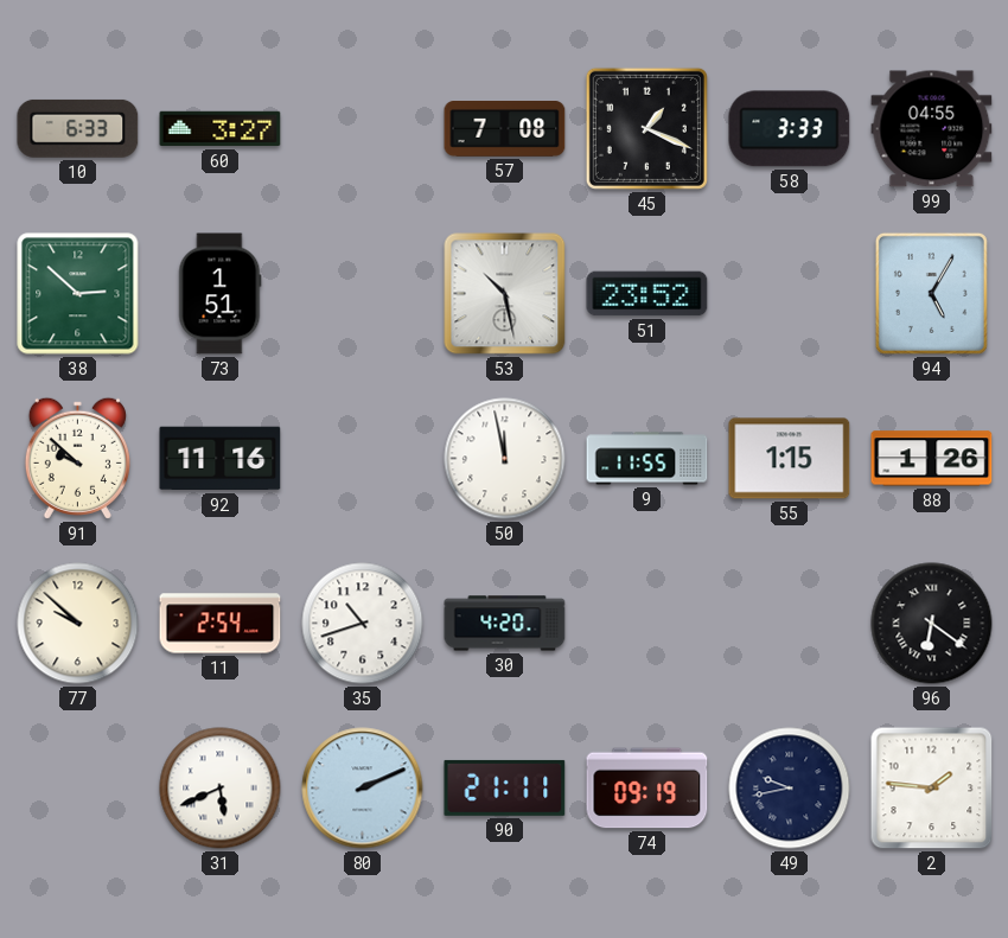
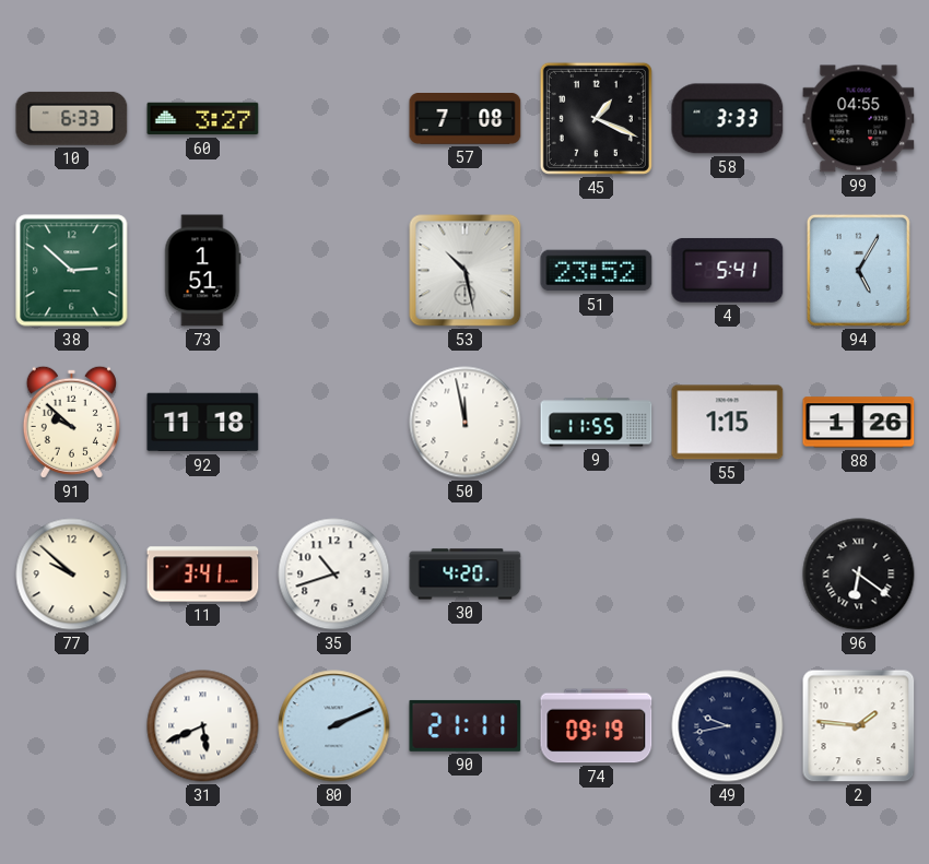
4: none -> 5:41
92: 11:16 -> 11:18
11: 2:54 -> 3:41
